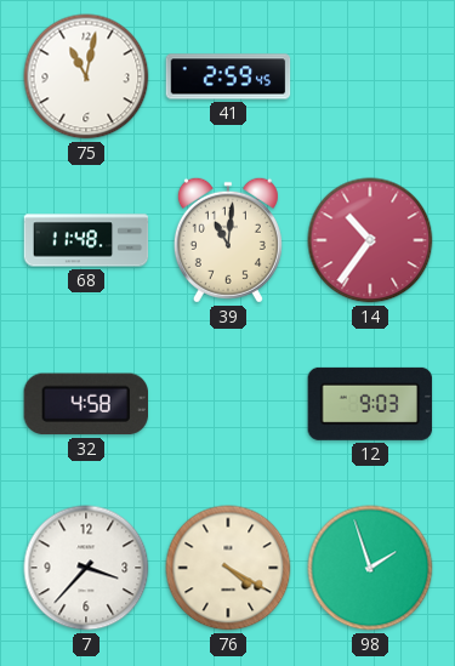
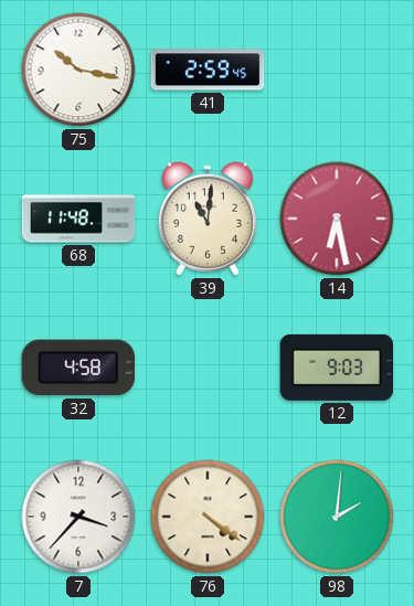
75: 11:02 -> 10:17
14: 10:36 -> 6:28
76: 4:20 -> 4:21
98: 1:57 -> 2:01
